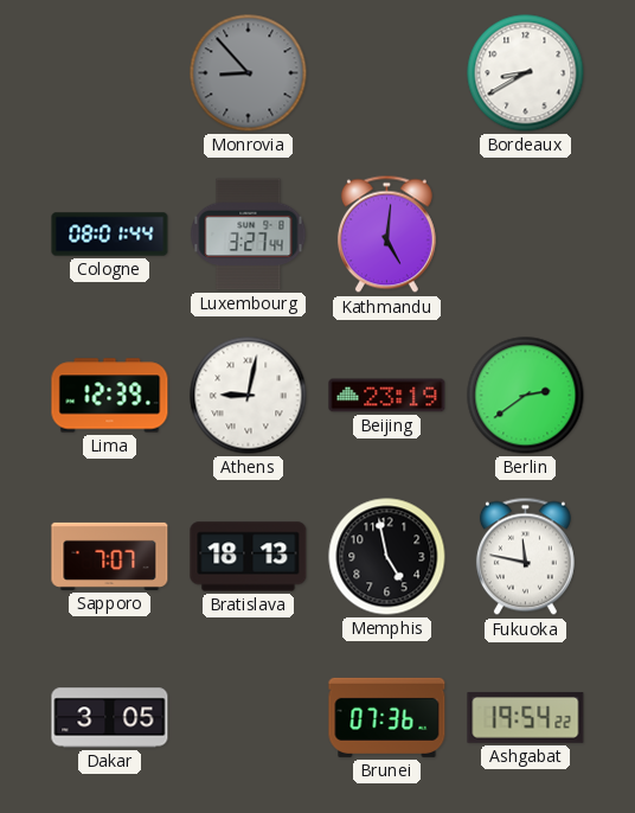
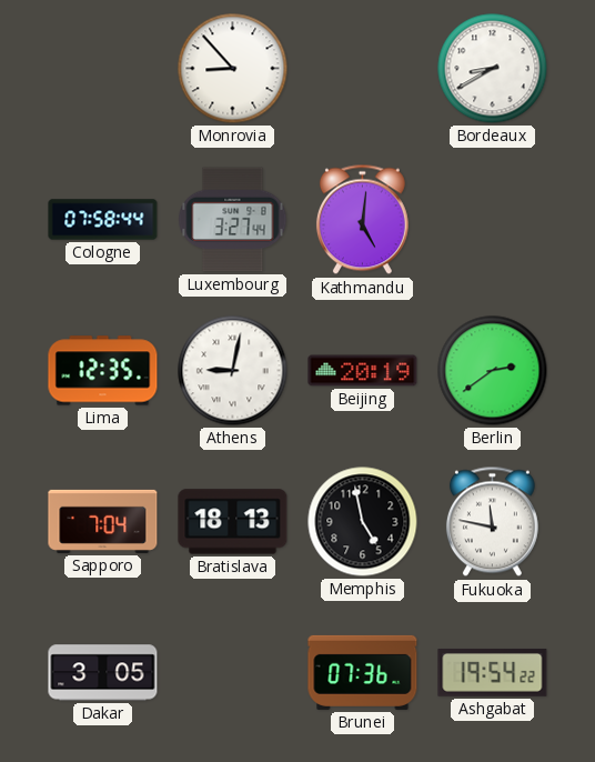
Monrovia dial: grey -> white
Cologne: 08:01 -> 07:58
Lima: 12:39 -> 12:35
Beijing: 23:19 -> 20:19
Sapporo: 7:07 -> 7:04
